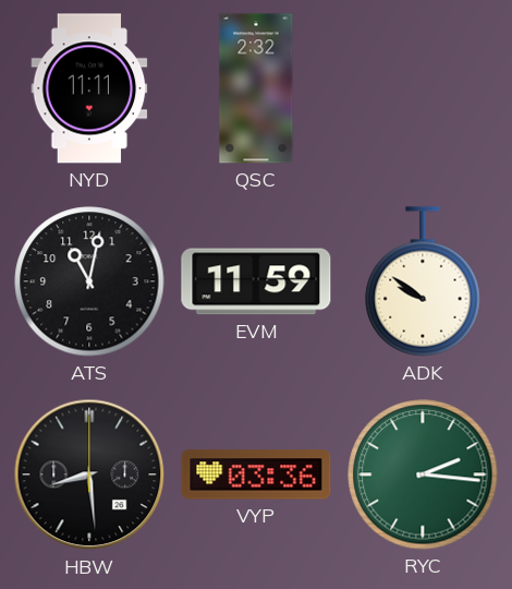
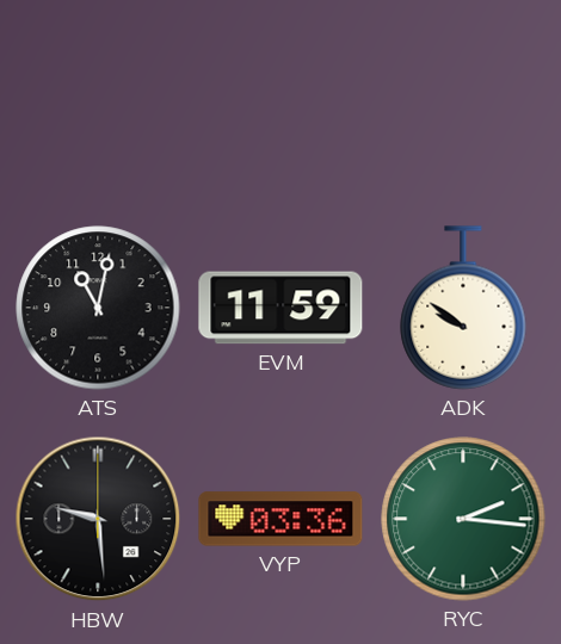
NYD: 11:11 -> none
QSC: 2:32 -> none
HBW: 8:29 -> 9:29
